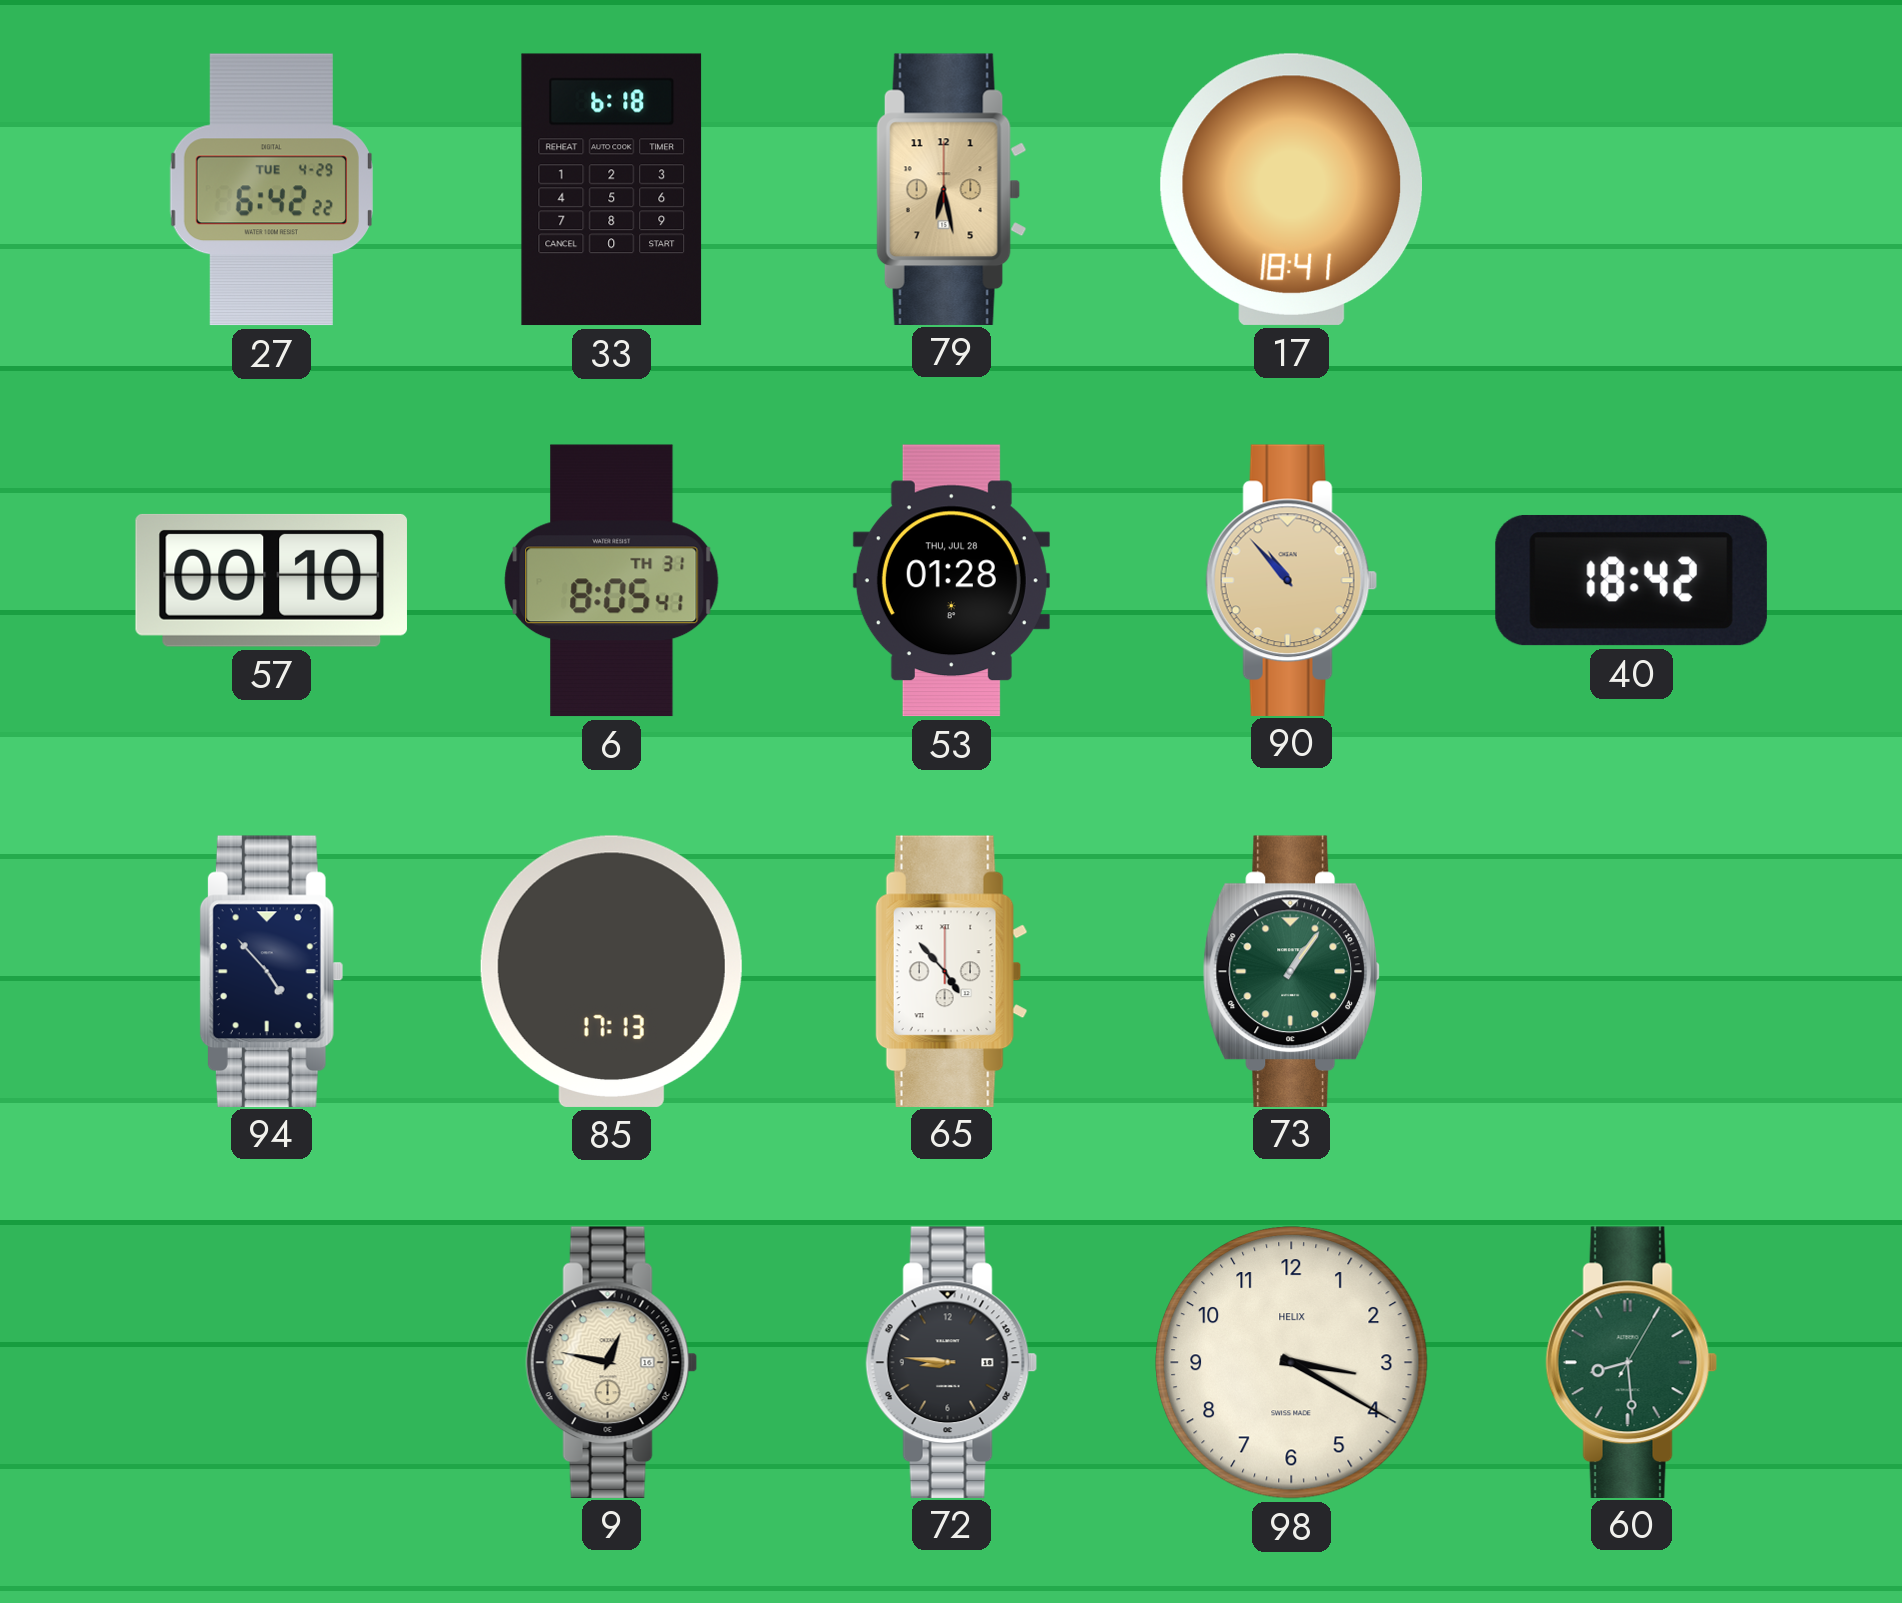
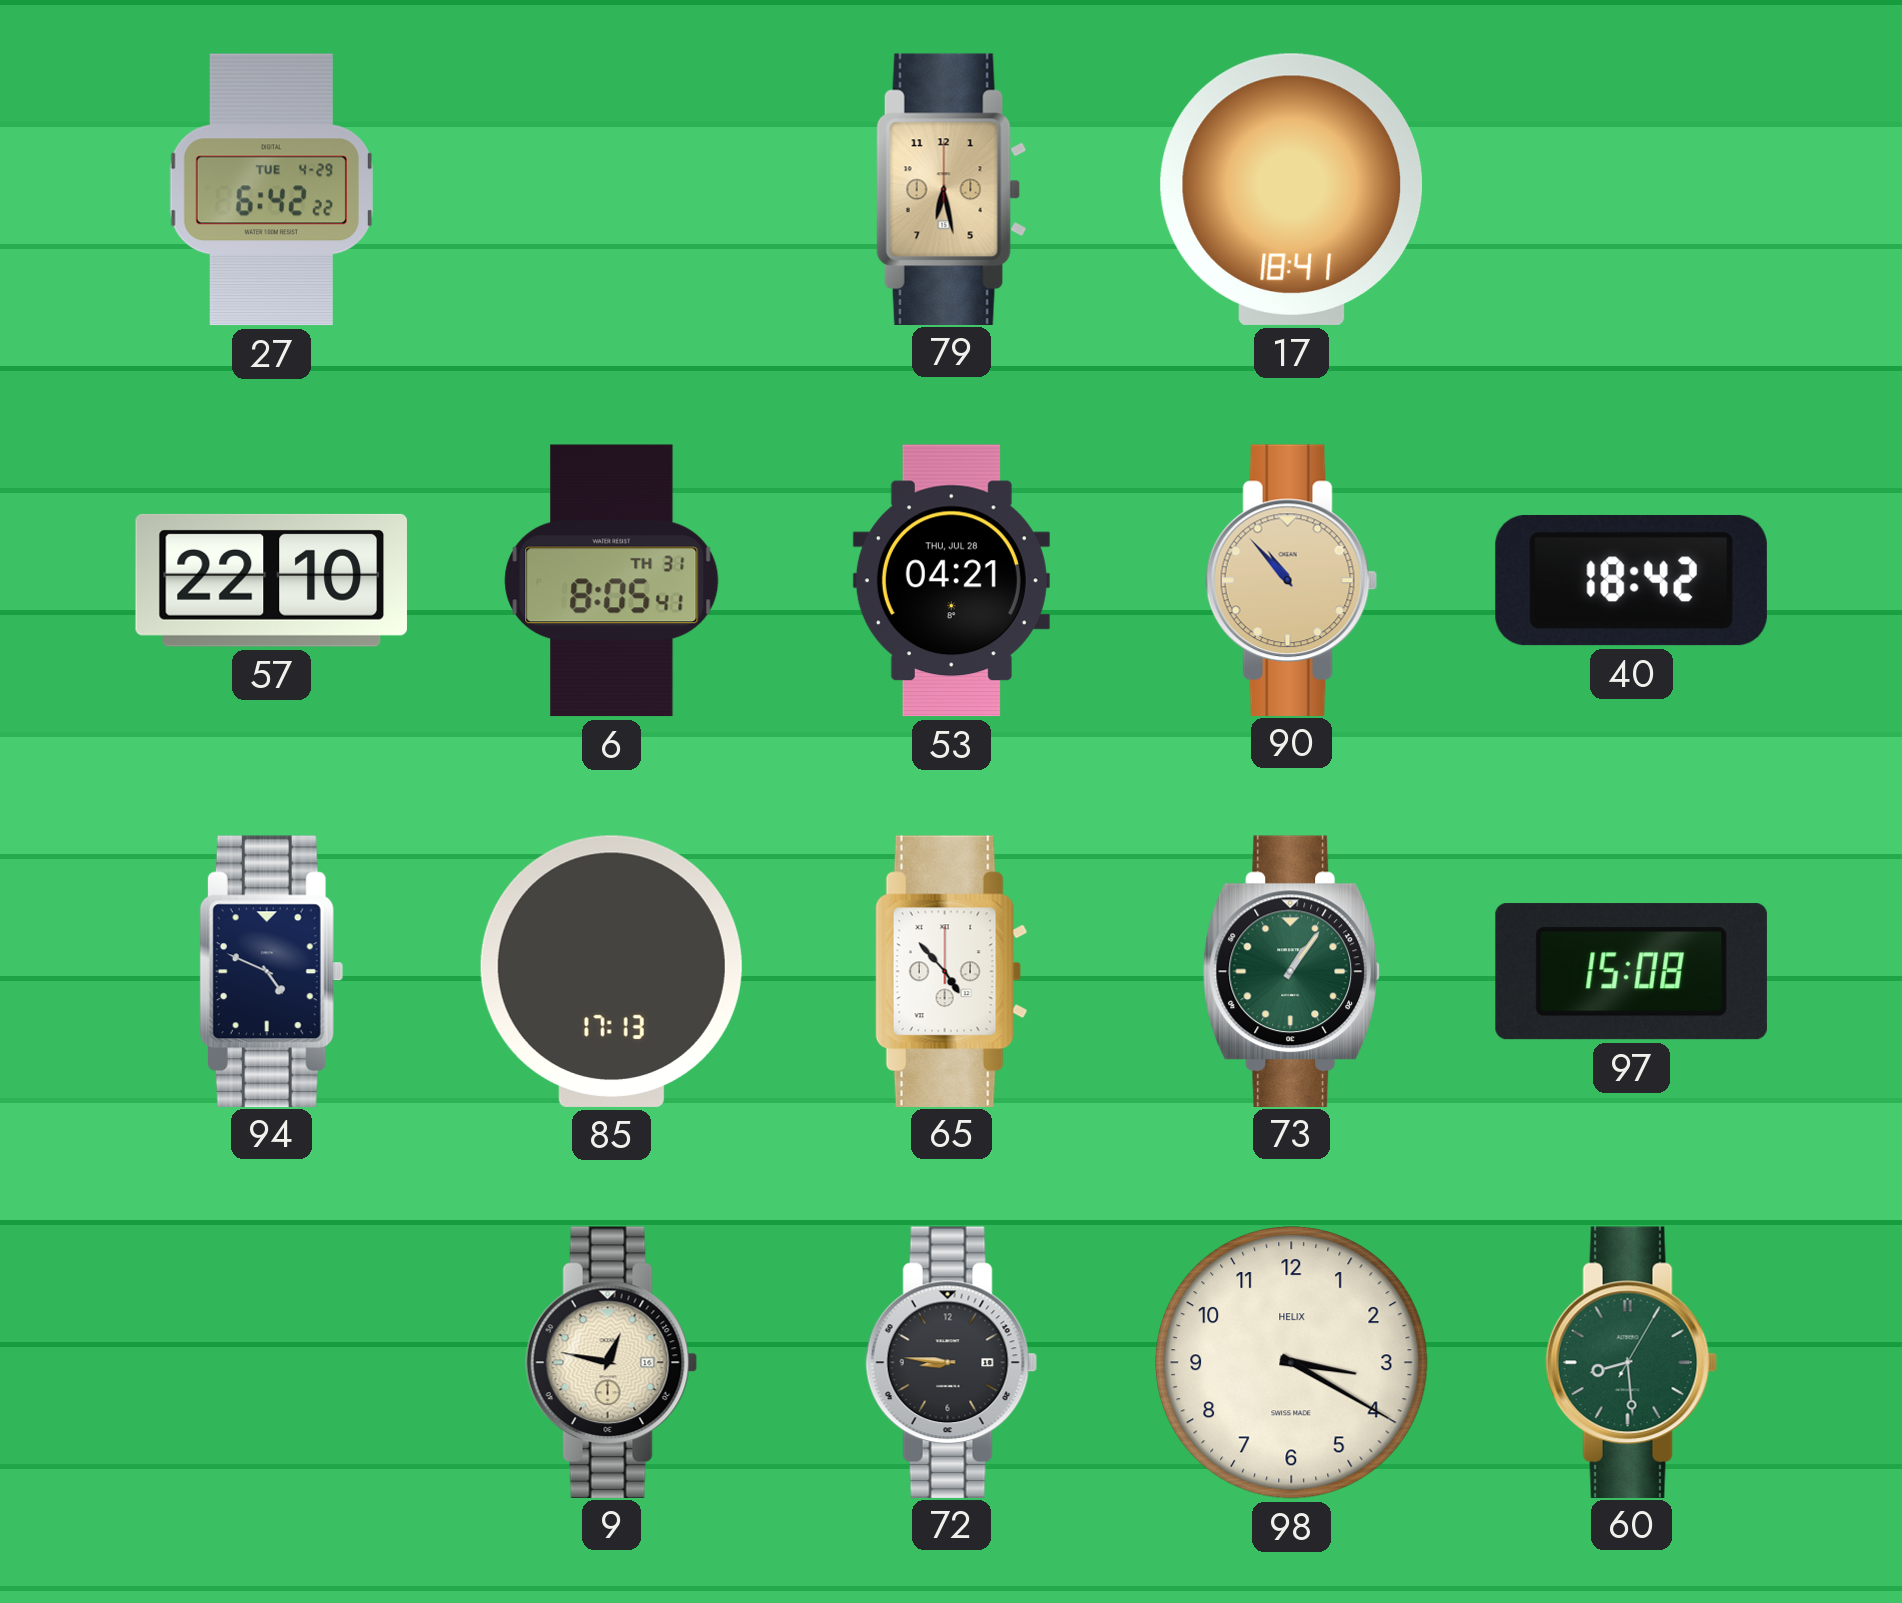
33: 6:18 -> none
57: 00:10 -> 22:10
53: 01:28 -> 04:21
94: 4:53 -> 4:49
97: none -> 15:08
